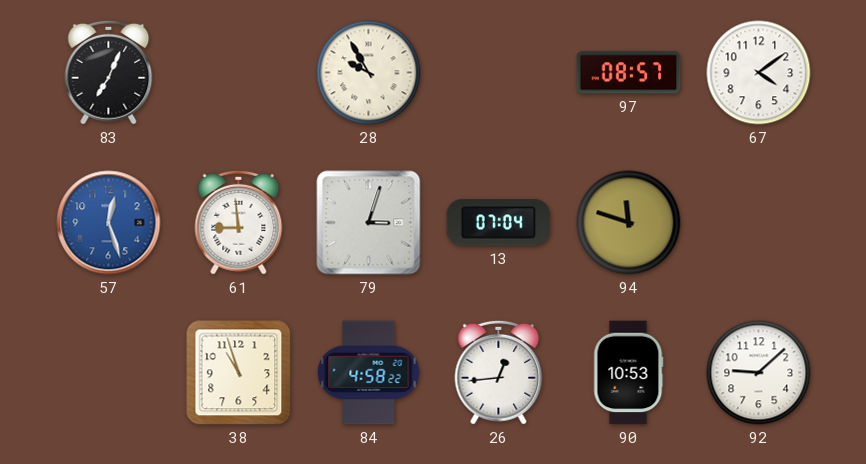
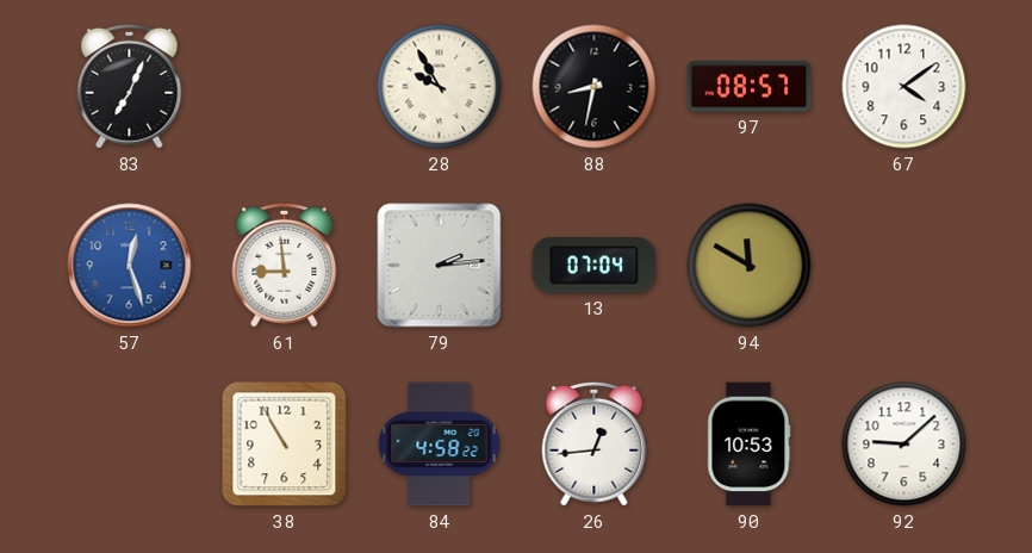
88: none -> 8:32
79: 3:03 -> 2:14
94: 11:48 -> 11:50
38: 10:57 -> 10:55
